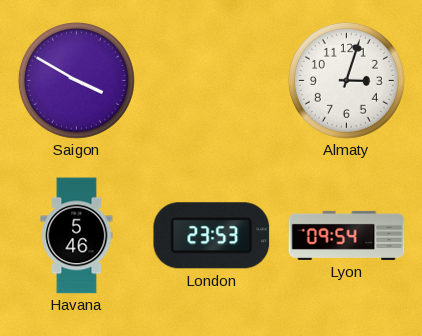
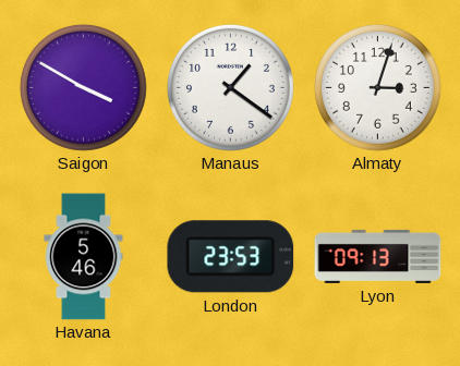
Manaus: none -> 1:21
Lyon: 09:54 -> 09:13
